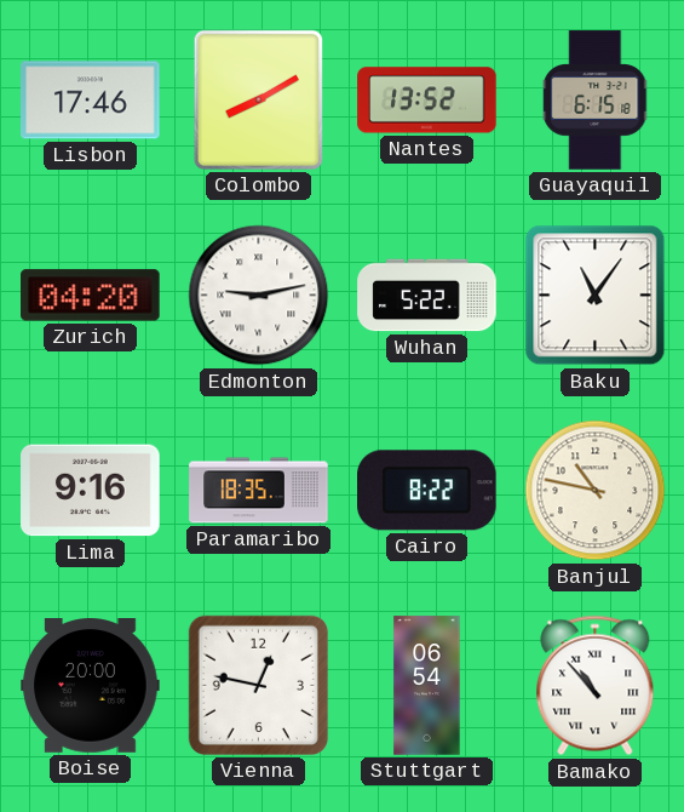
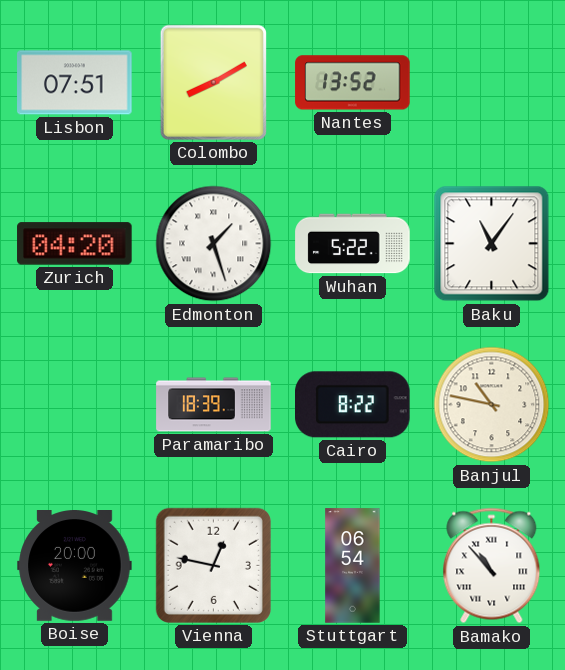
Lisbon: 17:46 -> 07:51
Guayaquil: 6:15 -> none
Edmonton: 9:13 -> 1:27
Lima: 9:16 -> none
Paramaribo: 18:35 -> 18:39
